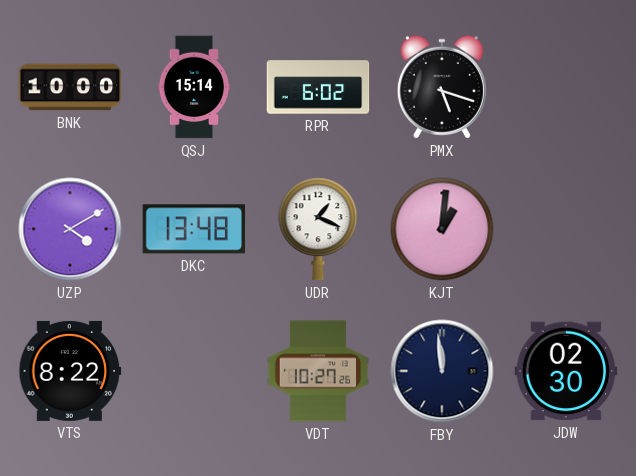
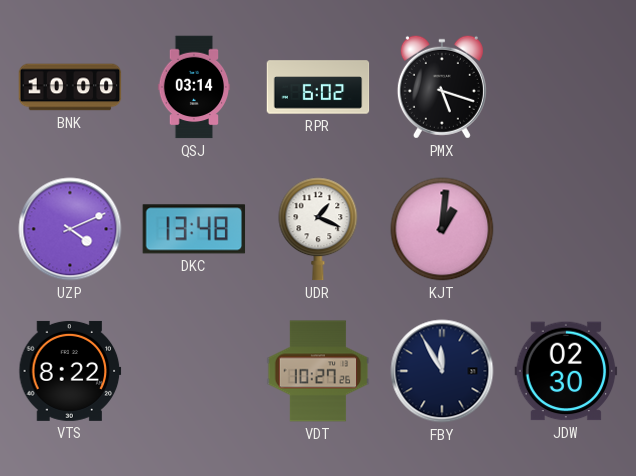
QSJ: 15:14 -> 03:14
UZP: 4:10 -> 4:11
FBY: 11:59 -> 11:55
